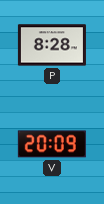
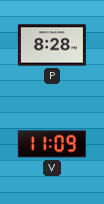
V: 20:09 -> 11:09
